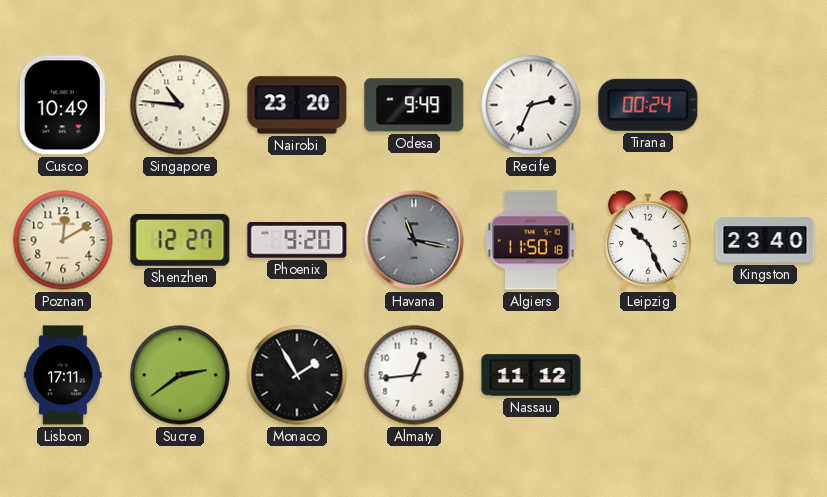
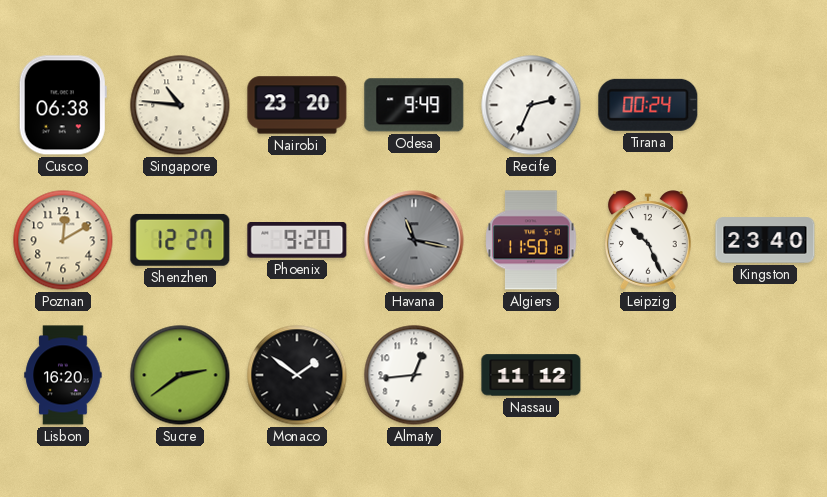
Cusco: 10:49 -> 06:38
Lisbon: 17:11 -> 16:20
Monaco: 1:55 -> 1:51
